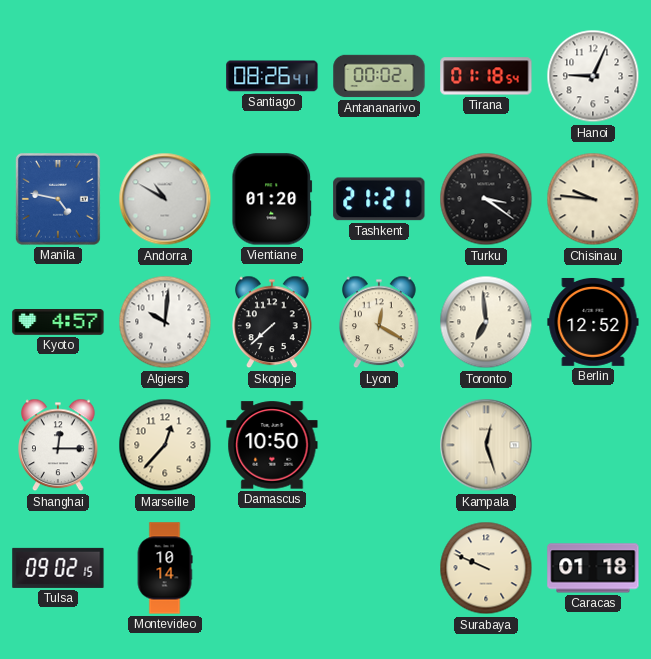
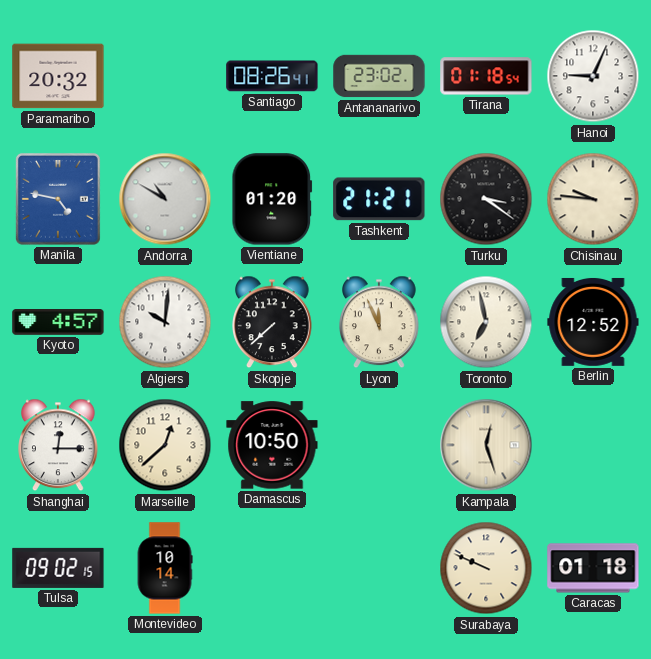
Paramaribo: none -> 20:32
Antananarivo: 00:02 -> 23:02
Lyon: 12:20 -> 11:56
Toronto: 6:59 -> 6:58
Marseille: 12:37 -> 12:38
